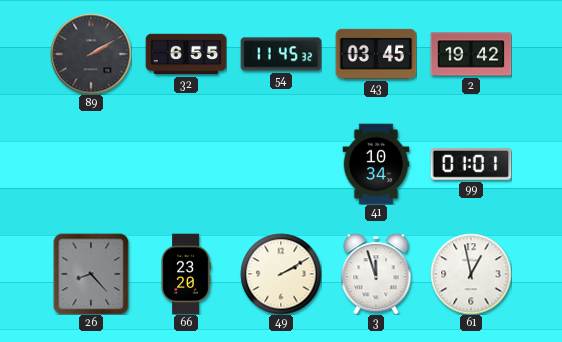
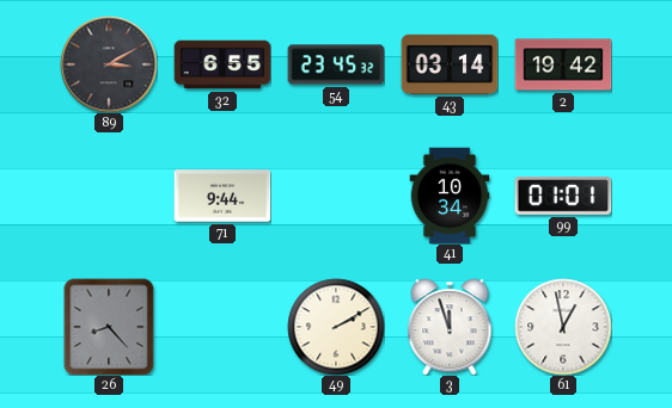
89: 2:10 -> 3:10
54: 11:45 -> 23:45
43: 03:45 -> 03:14
71: none -> 9:44
66: 23:20 -> none
